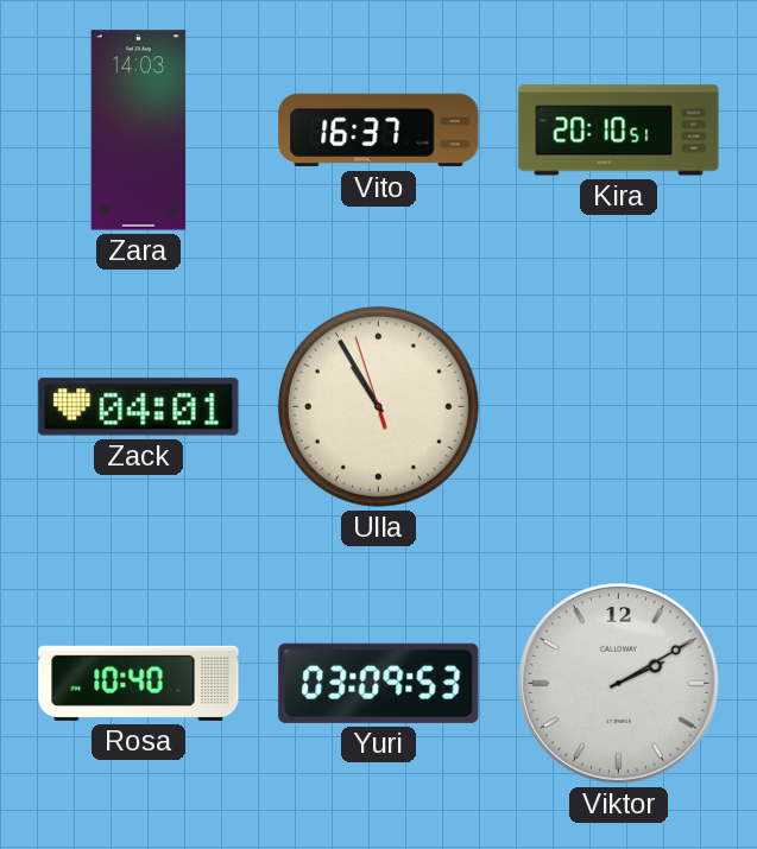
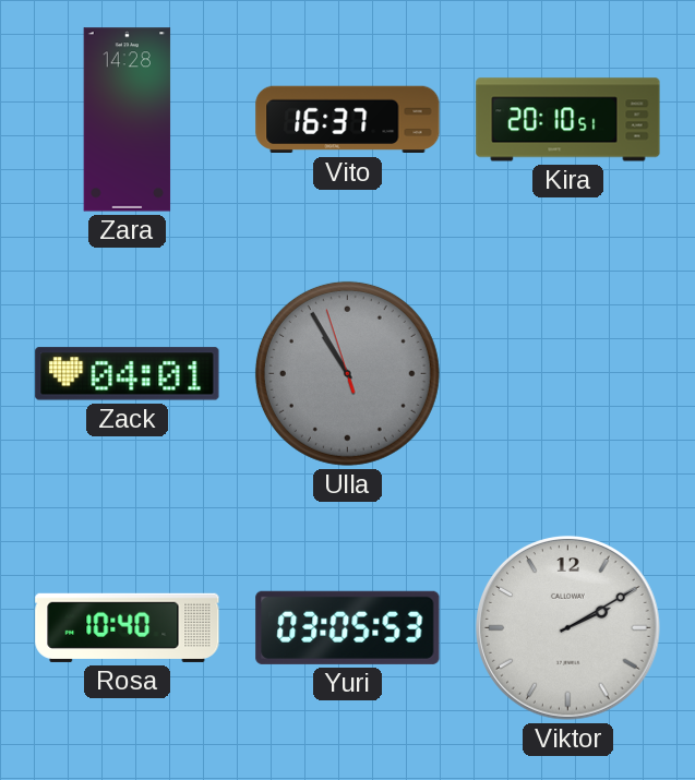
Zara: 14:03 -> 14:28
Ulla dial: cream -> grey
Yuri: 03:09 -> 03:05
